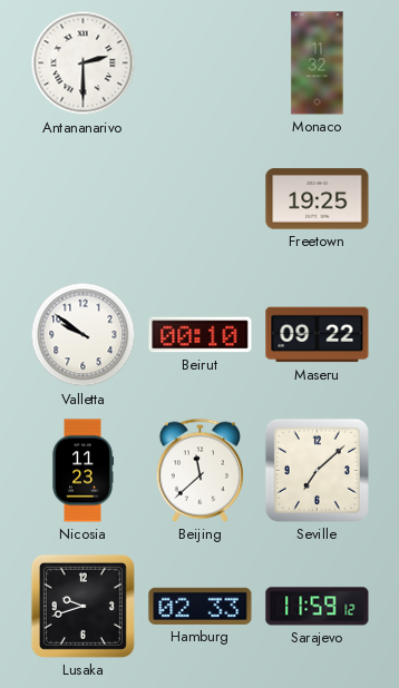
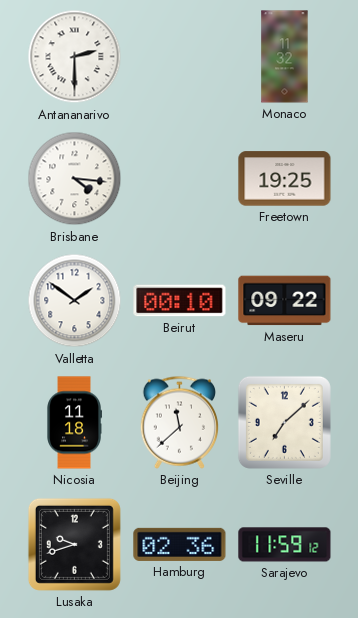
Brisbane: none -> 4:16
Valletta: 9:51 -> 1:51
Nicosia: 11:23 -> 11:18
Hamburg: 02:33 -> 02:36
